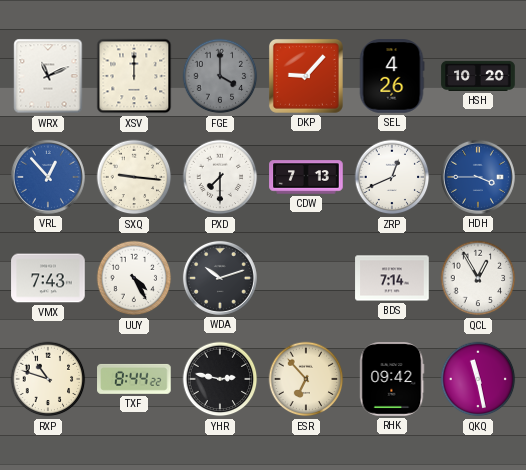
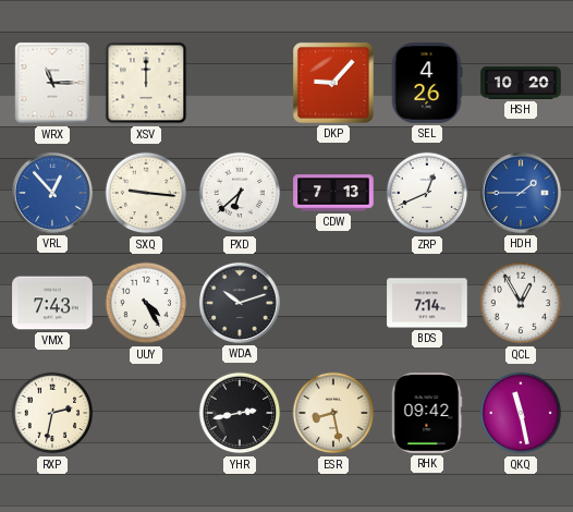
WRX: 11:11 -> 11:15
FGE: 4:00 -> none
PXD: 7:30 -> 6:38
HDH: 3:45 -> 1:45
RXP: 10:48 -> 2:32
TXF: 8:44 -> none
YHR: 2:47 -> 2:43
ESR: 6:53 -> 8:28
